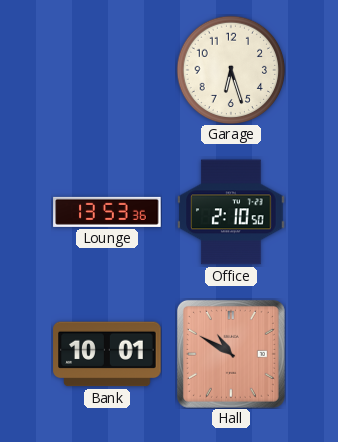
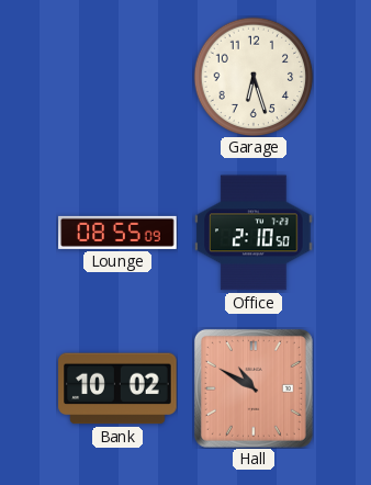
Lounge: 13:53 -> 08:55
Bank: 10:01 -> 10:02
